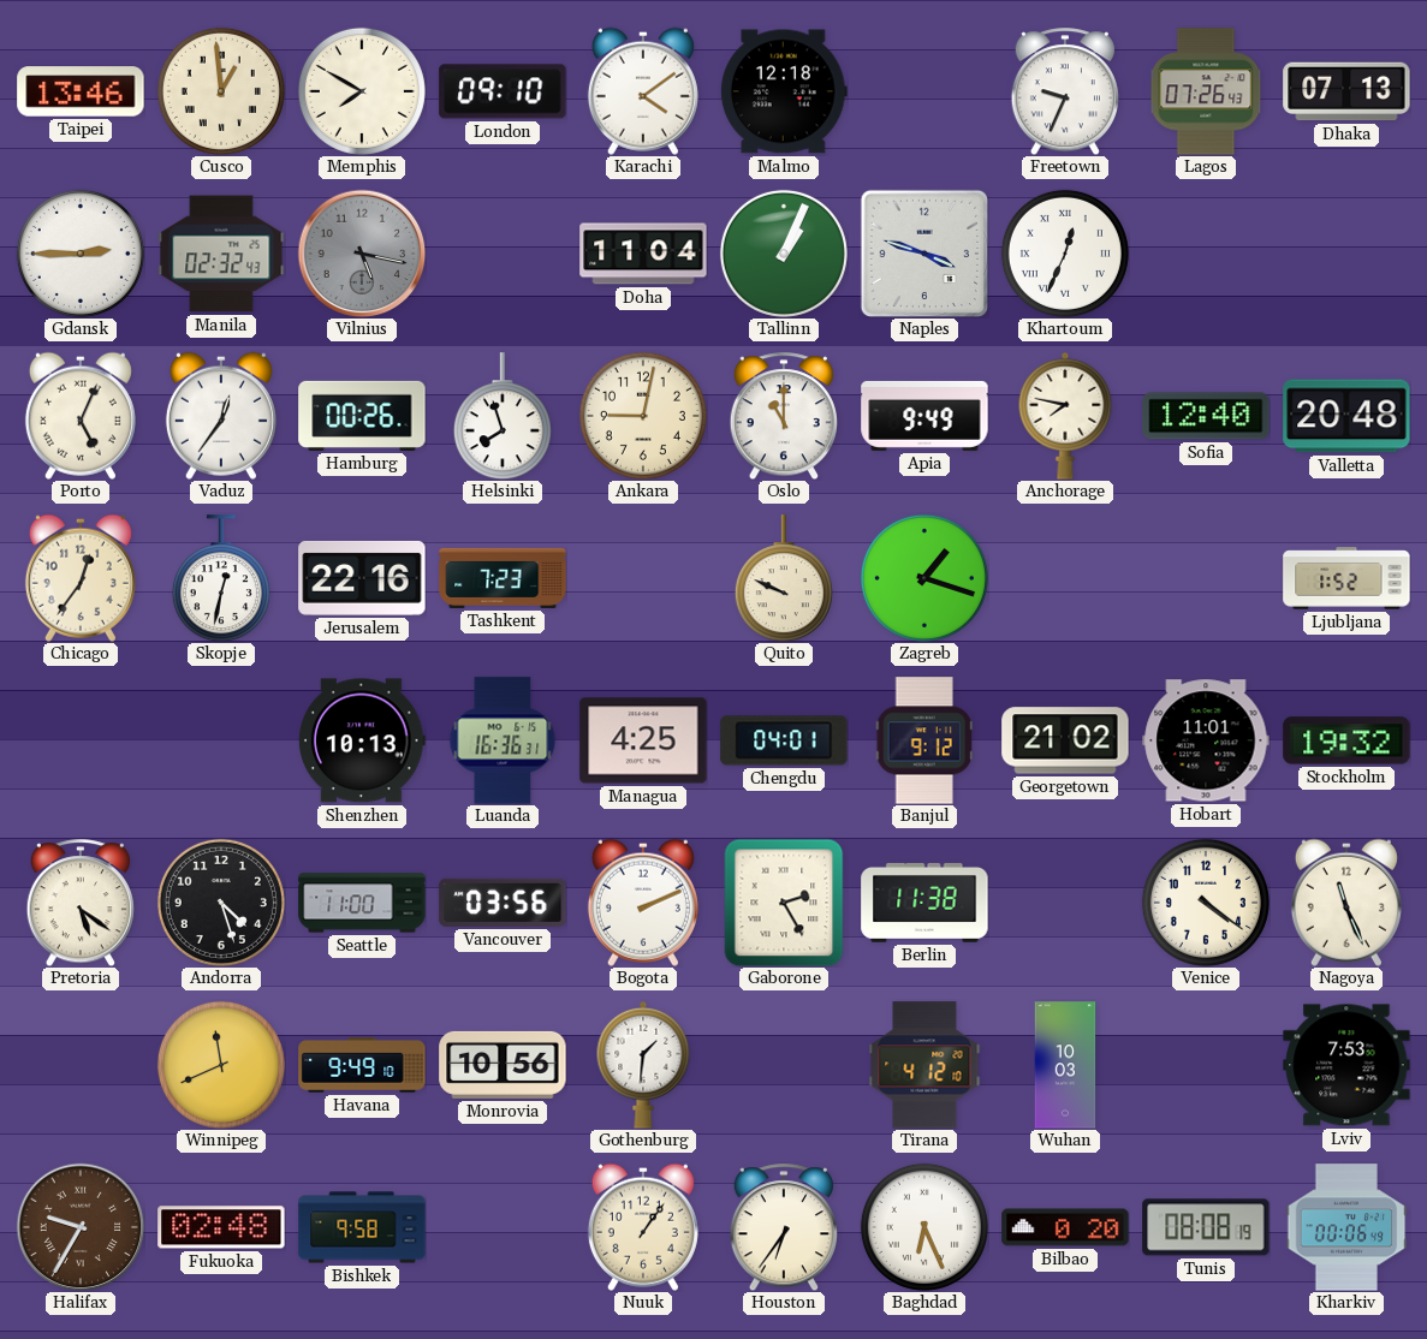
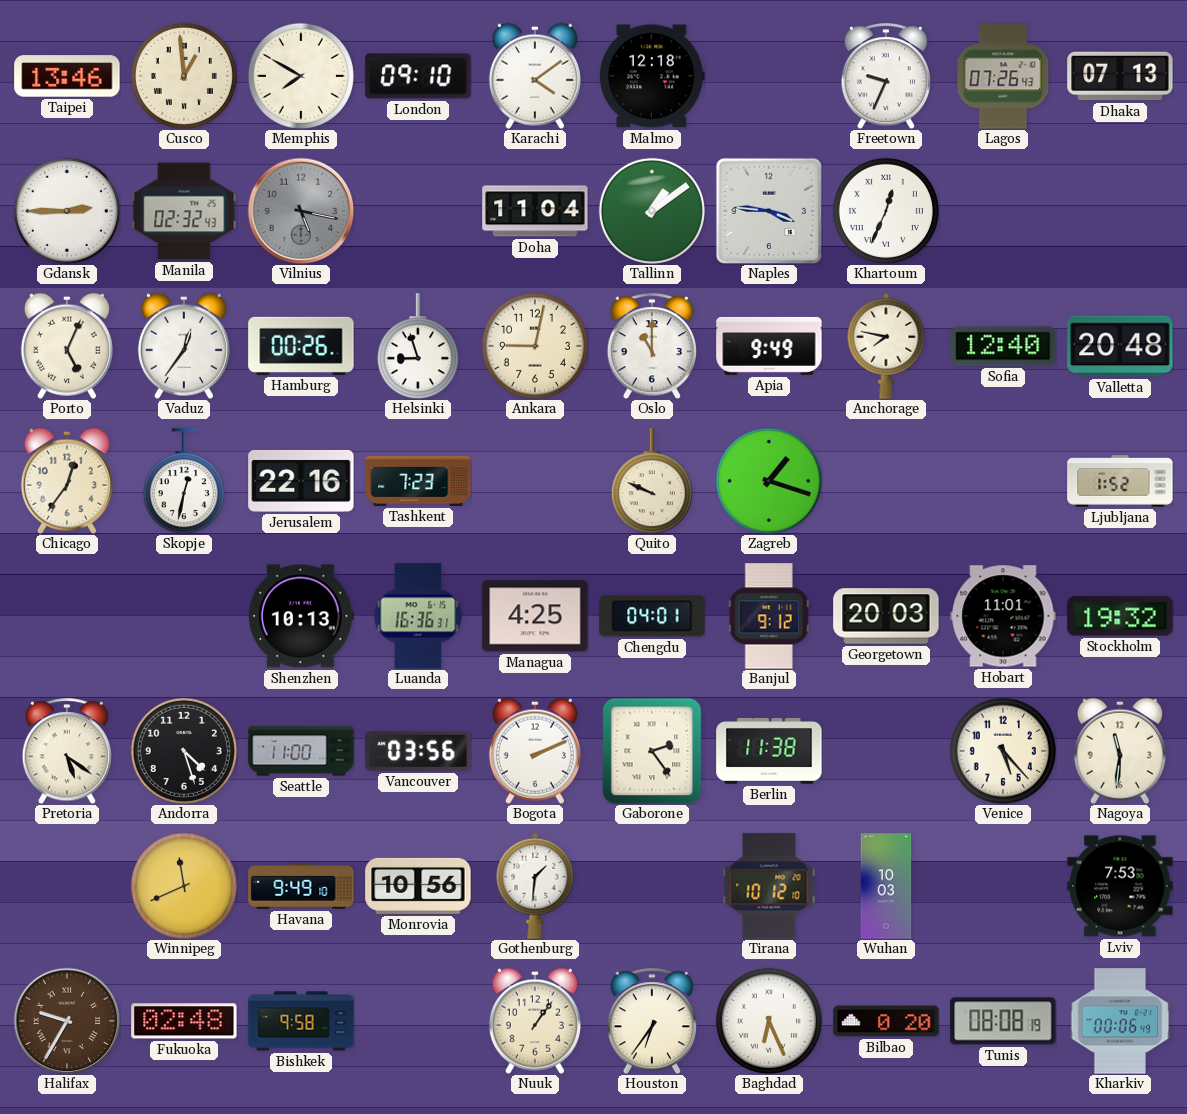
Tallinn: 1:04 -> 1:09
Naples: 3:48 -> 3:46
Helsinki: 7:57 -> 8:57
Georgetown: 21:02 -> 20:03
Gaborone: 2:25 -> 2:24
Venice: 4:21 -> 5:23
Nagoya: 11:26 -> 11:31
Tirana: 4:12 -> 10:12
